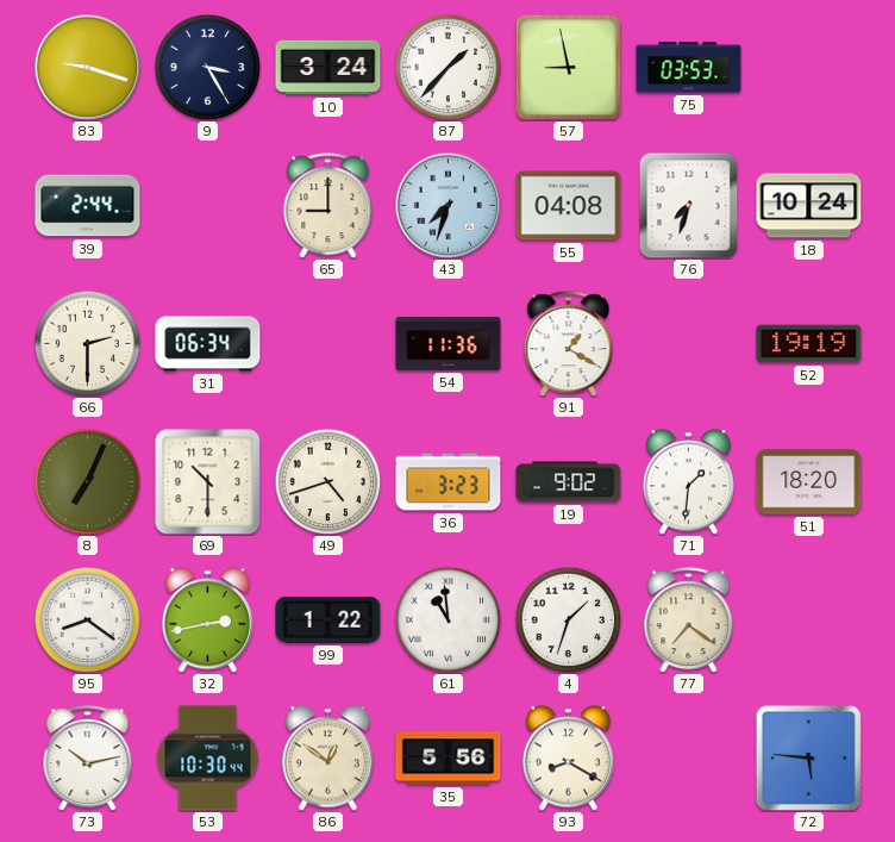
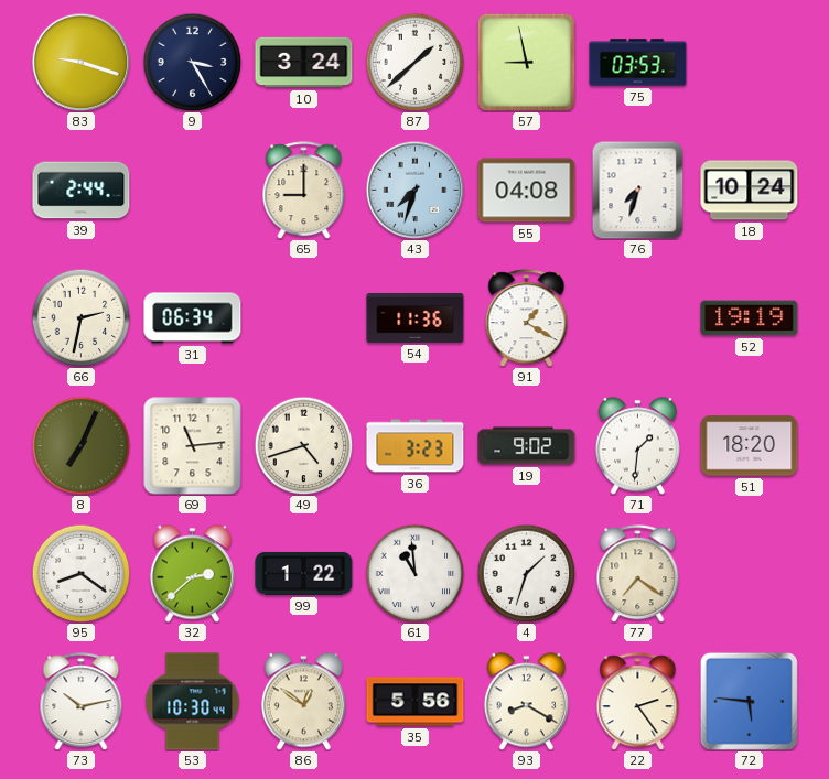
87: 1:37 -> 1:38
66: 2:30 -> 2:32
69: 10:30 -> 11:14
32: 2:43 -> 2:38
22: none -> 2:24
